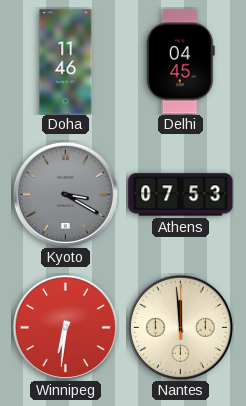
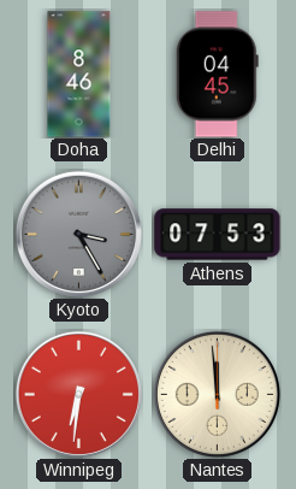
Doha: 11:46 -> 8:46
Kyoto: 3:20 -> 3:25
